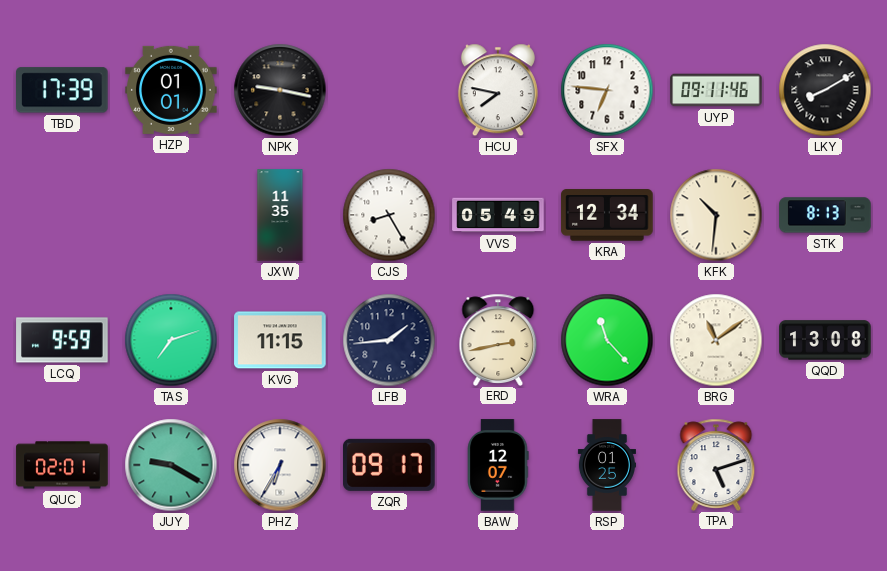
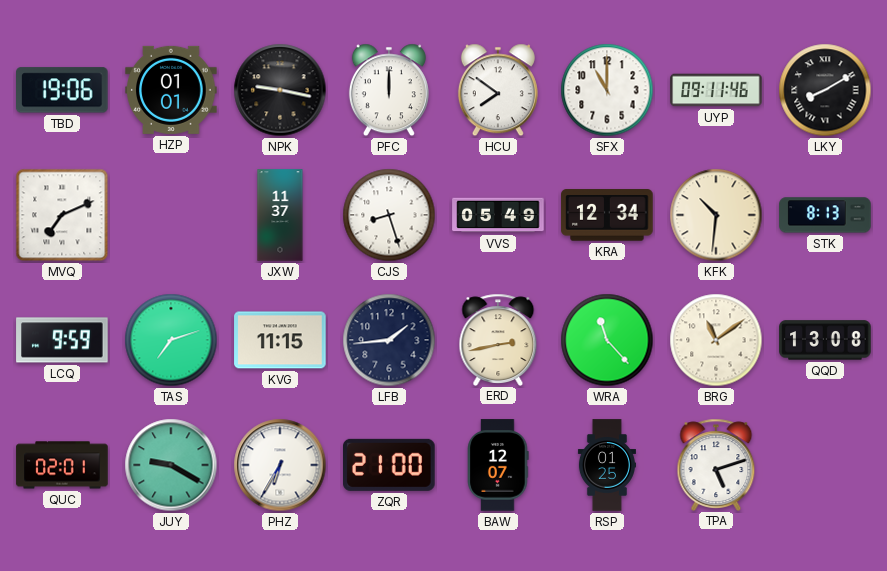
TBD: 17:39 -> 19:06
PFC: none -> 12:00
HCU: 7:47 -> 7:51
SFX: 6:46 -> 11:00
MVQ: none -> 7:11
JXW: 11:35 -> 11:37
CJS: 8:25 -> 8:27
ZQR: 09:17 -> 21:00
